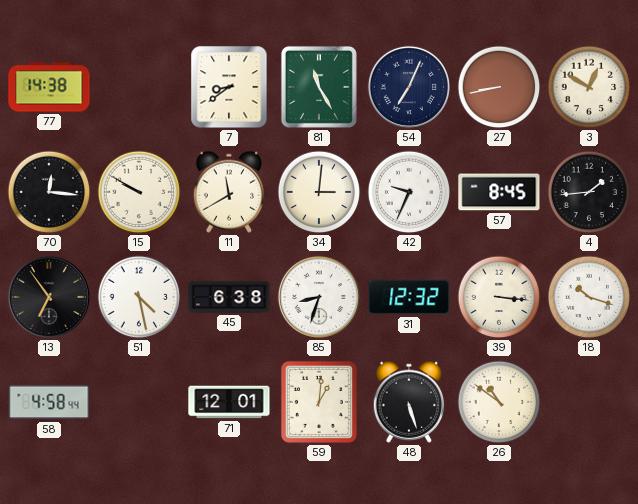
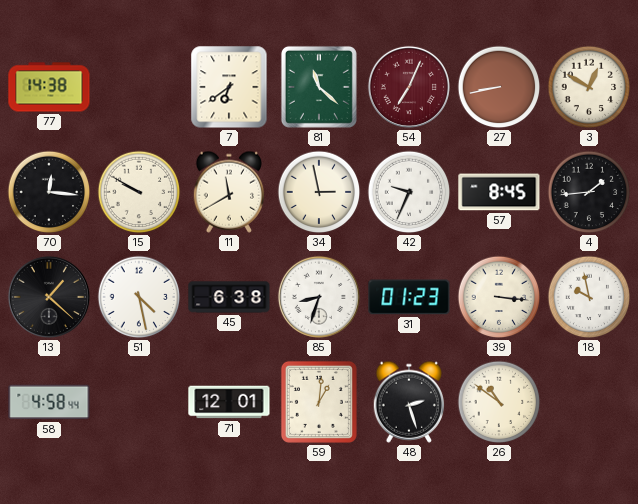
7: 8:39 -> 6:39
81: 11:25 -> 11:22
54 dial: navy -> burgundy
34: 3:01 -> 2:58
13: 6:54 -> 1:22
31: 12:32 -> 01:23
18: 10:18 -> 9:58
48: 5:27 -> 2:27
